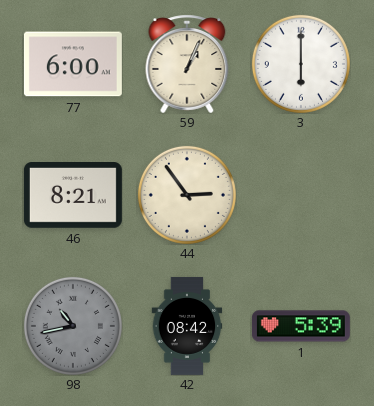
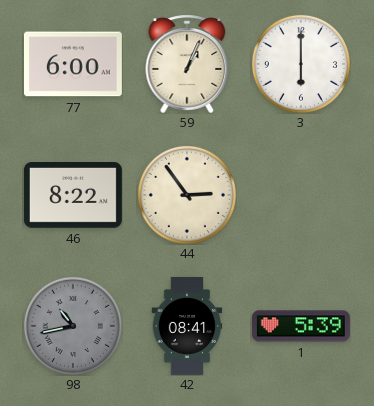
46: 8:21 -> 8:22
42: 08:42 -> 08:41
